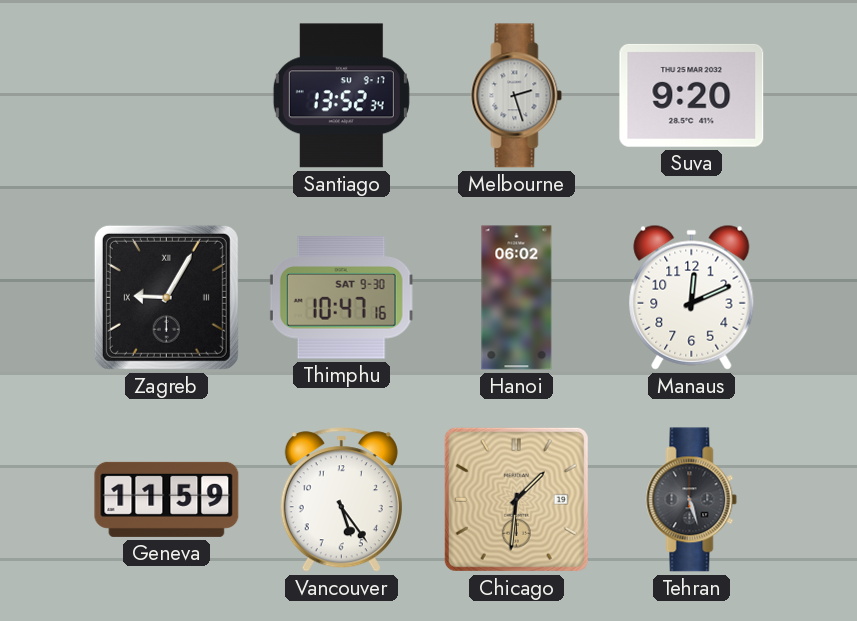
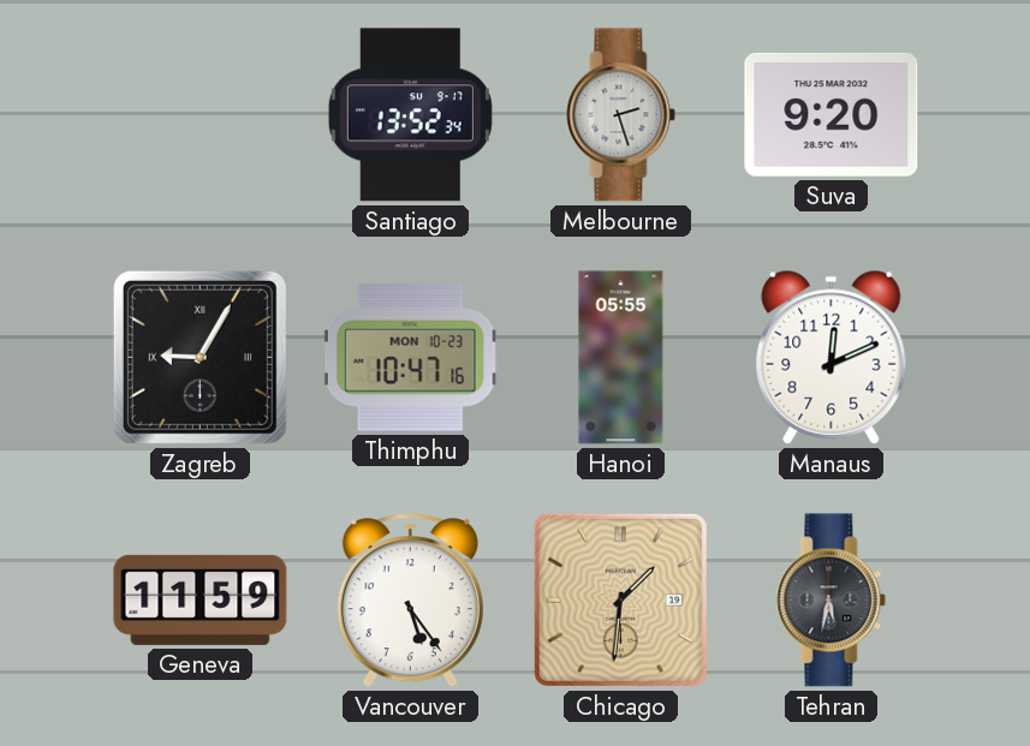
Thimphu date: SAT 9-30 -> MON 10-23
Hanoi: 06:02 -> 05:55
Tehran: 5:27 -> 5:32
